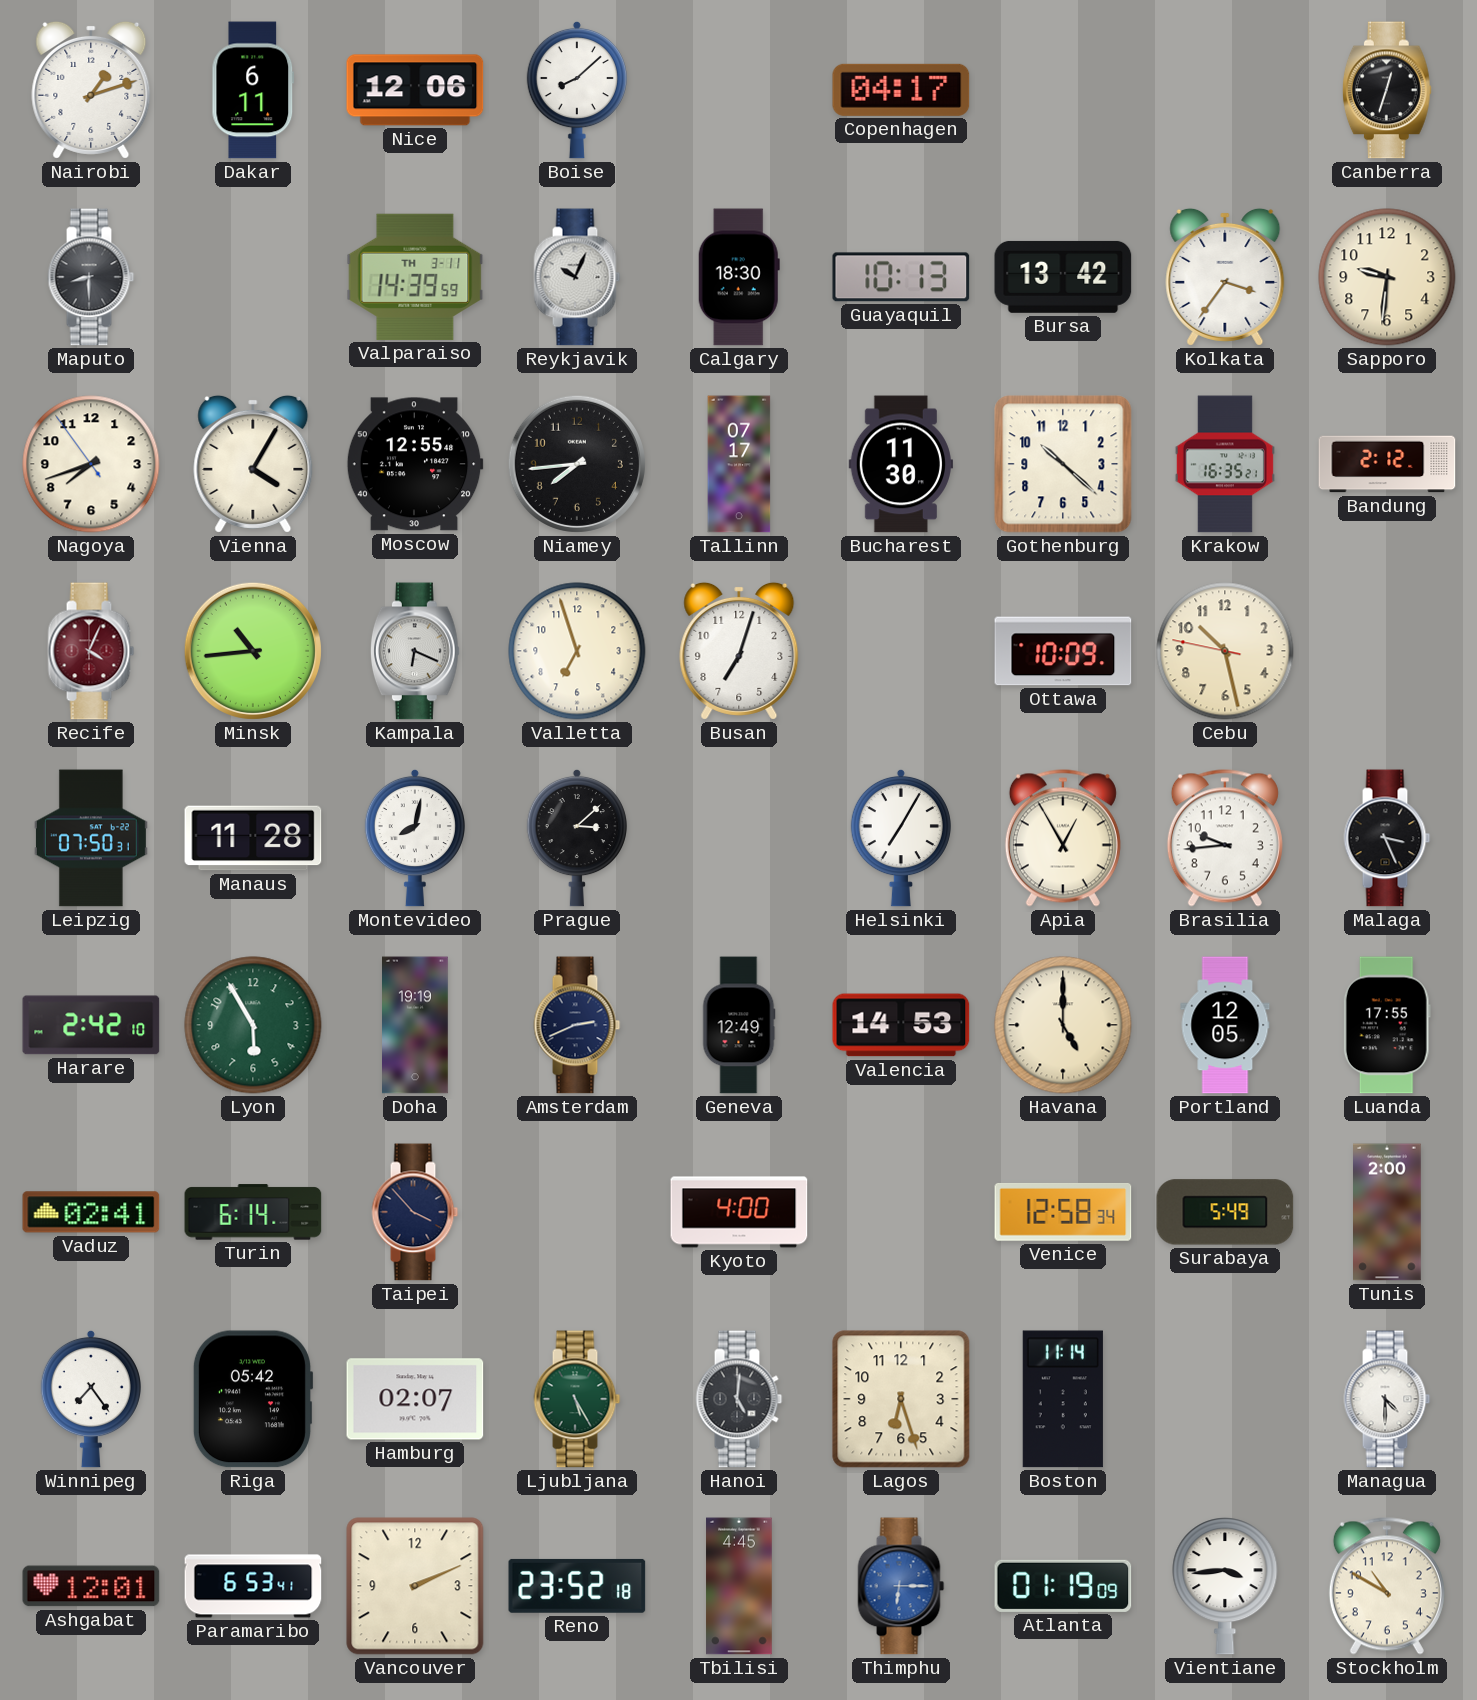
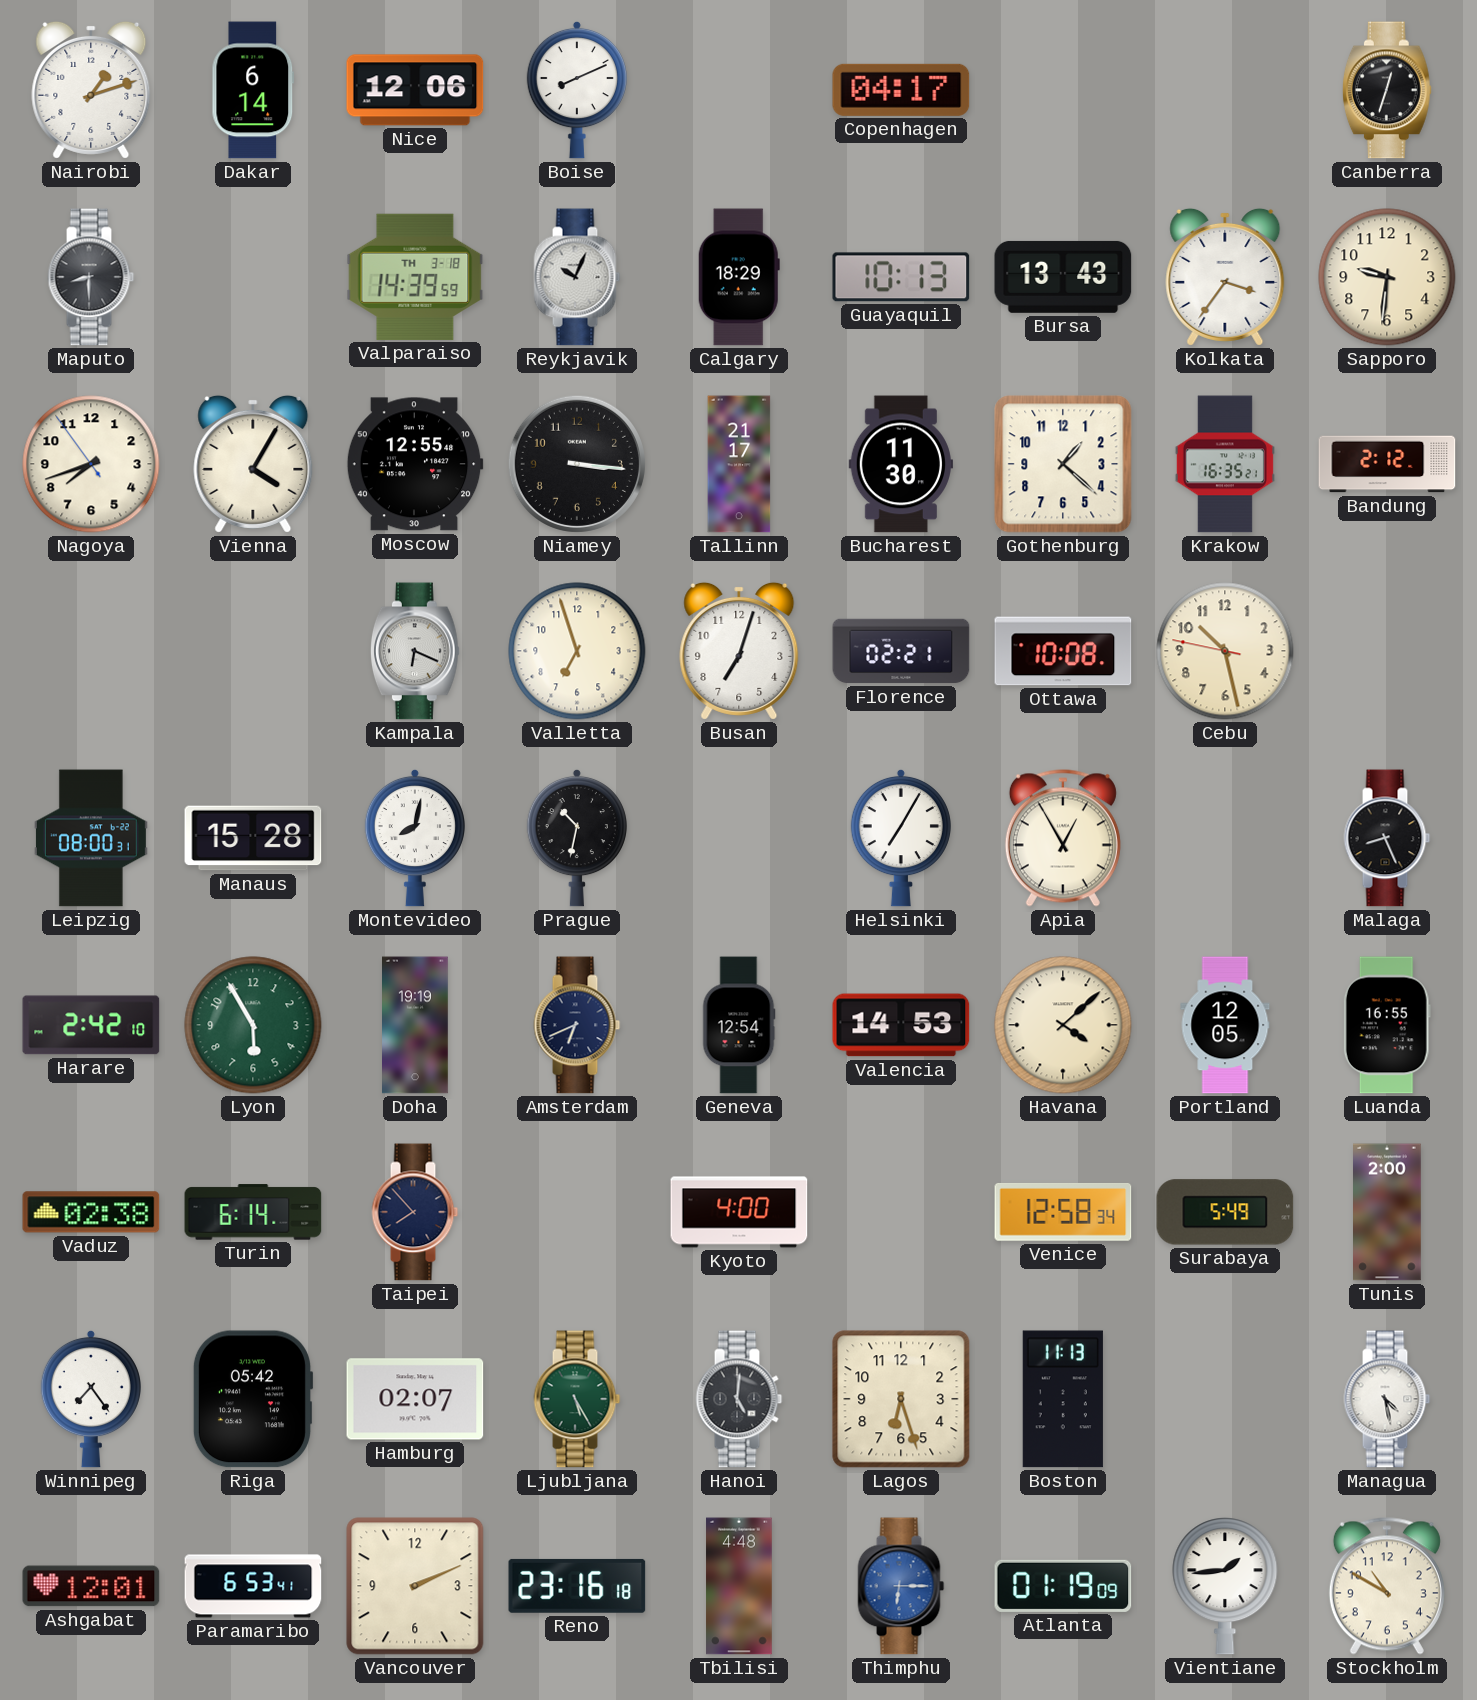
Dakar: 6:11 -> 6:14
Boise: 8:08 -> 8:11
Valparaiso date: TH 3-11 -> TH 3-18
Calgary: 18:30 -> 18:29
Bursa: 13:42 -> 13:43
Niamey: 7:44 -> 3:16
Tallinn: 07:17 -> 21:17
Gothenburg: 10:22 -> 1:22
Recife: 4:04 -> none
Minsk: 10:44 -> none
Florence: none -> 02:21
Ottawa: 10:09 -> 10:08
Leipzig: 07:50 -> 08:00
Manaus: 11:28 -> 15:28
Prague: 3:08 -> 10:32
Brasilia: 9:44 -> none
Malaga: 3:26 -> 8:26
Amsterdam: 2:41 -> 6:41
Geneva: 12:49 -> 12:54
Havana: 5:00 -> 4:08
Luanda: 17:55 -> 16:55
Vaduz: 02:41 -> 02:38
Taipei: 3:53 -> 7:53
Boston: 11:14 -> 11:13
Managua: 4:30 -> 4:28
Reno: 23:52 -> 23:16
Tbilisi: 4:45 -> 4:48
Vientiane: 3:44 -> 1:44
